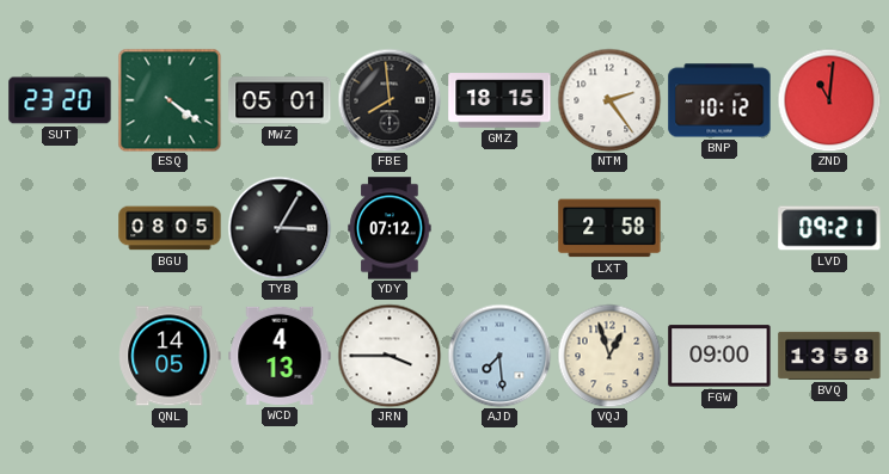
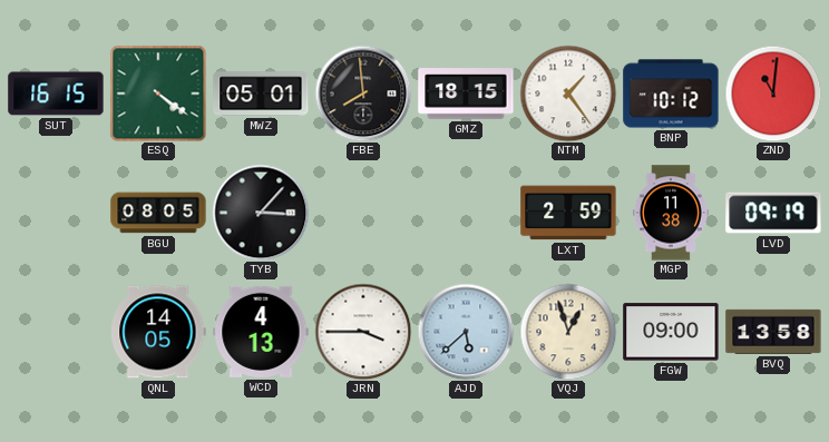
SUT: 23:20 -> 16:15
NTM: 2:24 -> 1:24
TYB: 3:05 -> 3:07
YDY: 07:12 -> none
LXT: 2:58 -> 2:59
MGP: none -> 11:38
LVD: 09:21 -> 09:19
AJD: 7:29 -> 5:38
